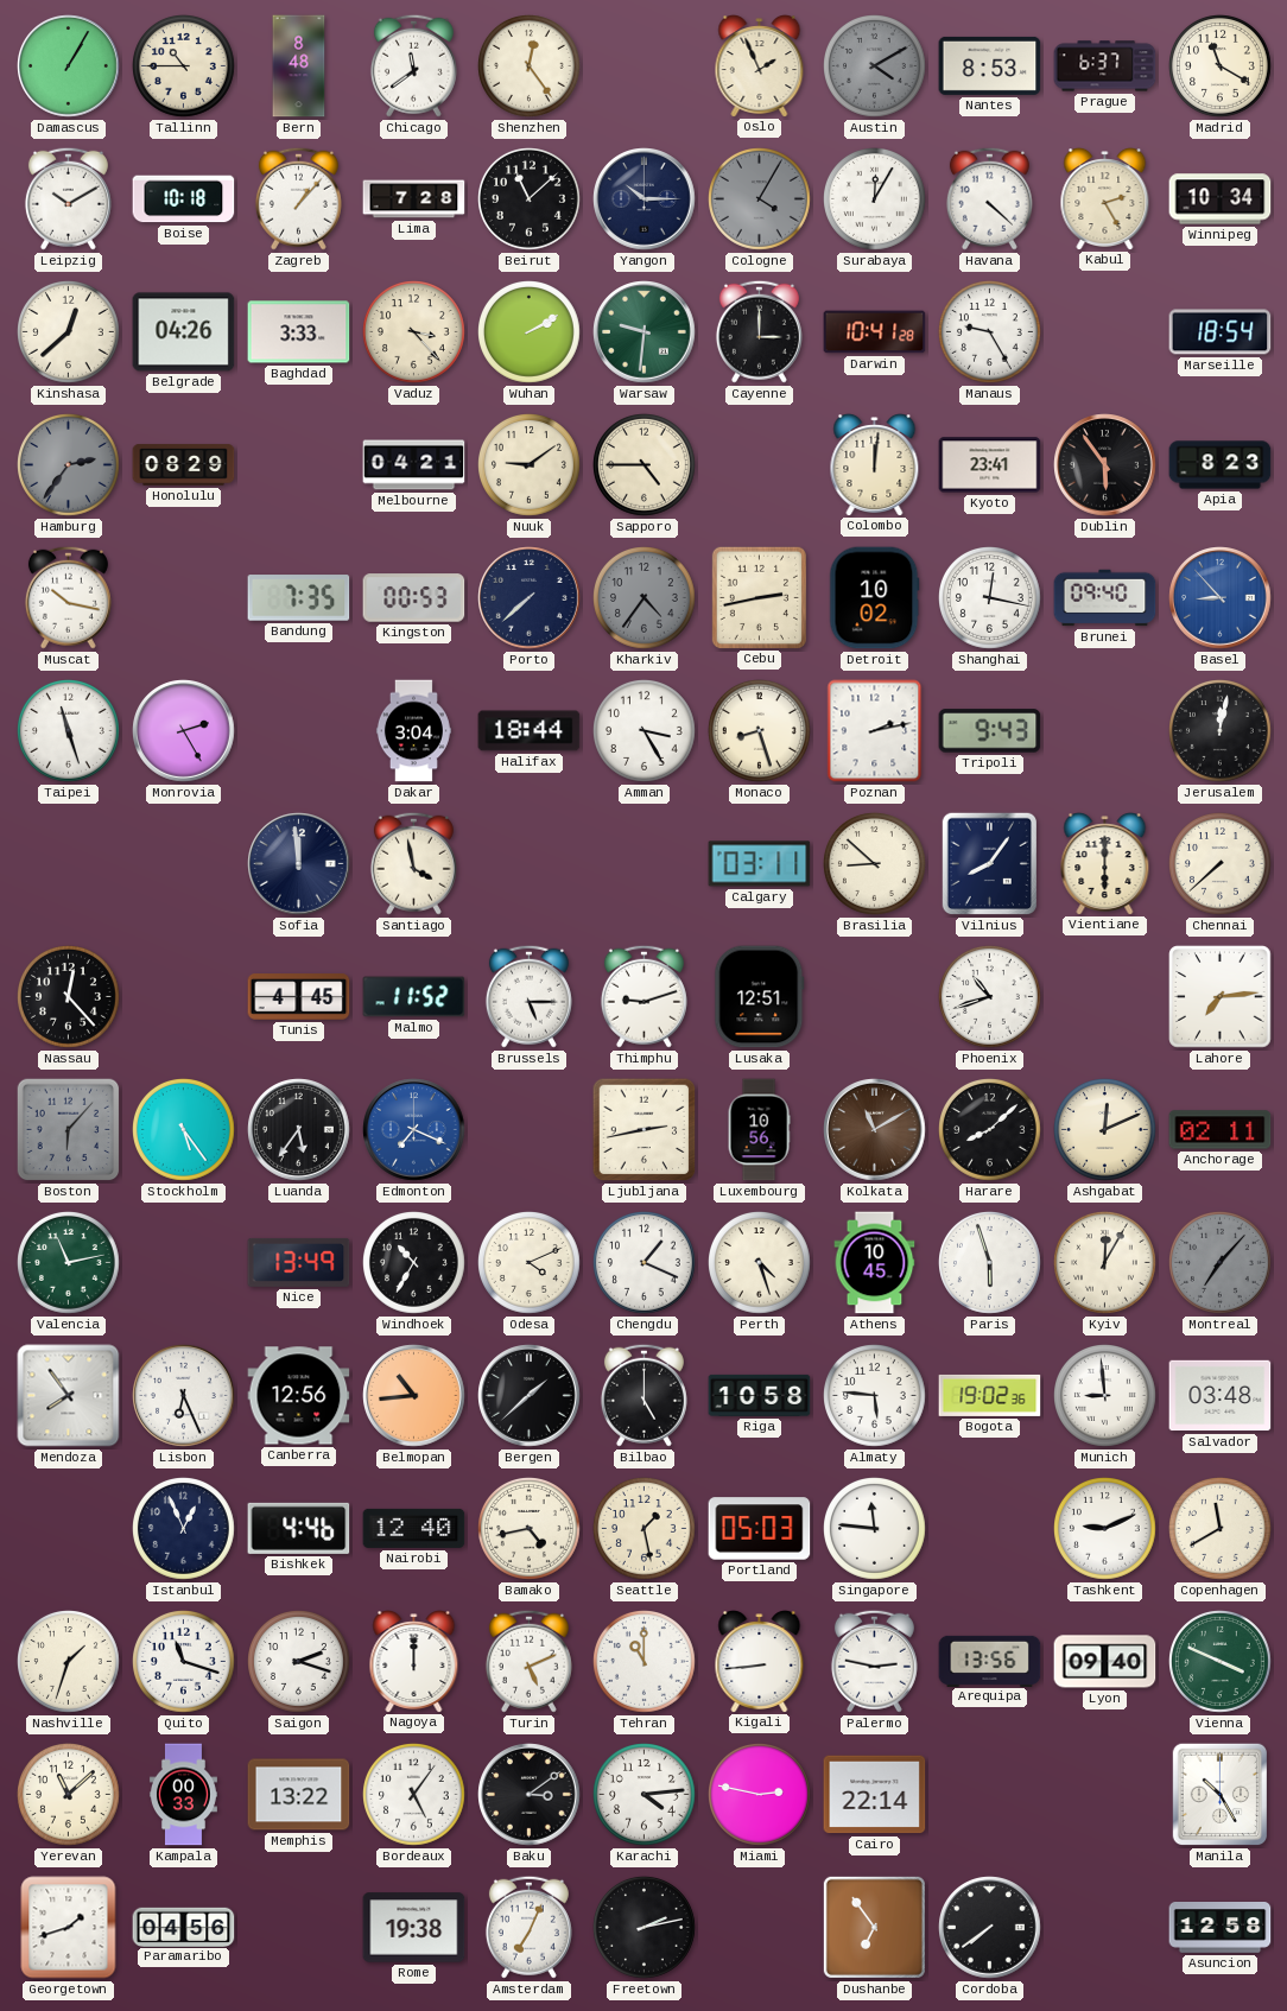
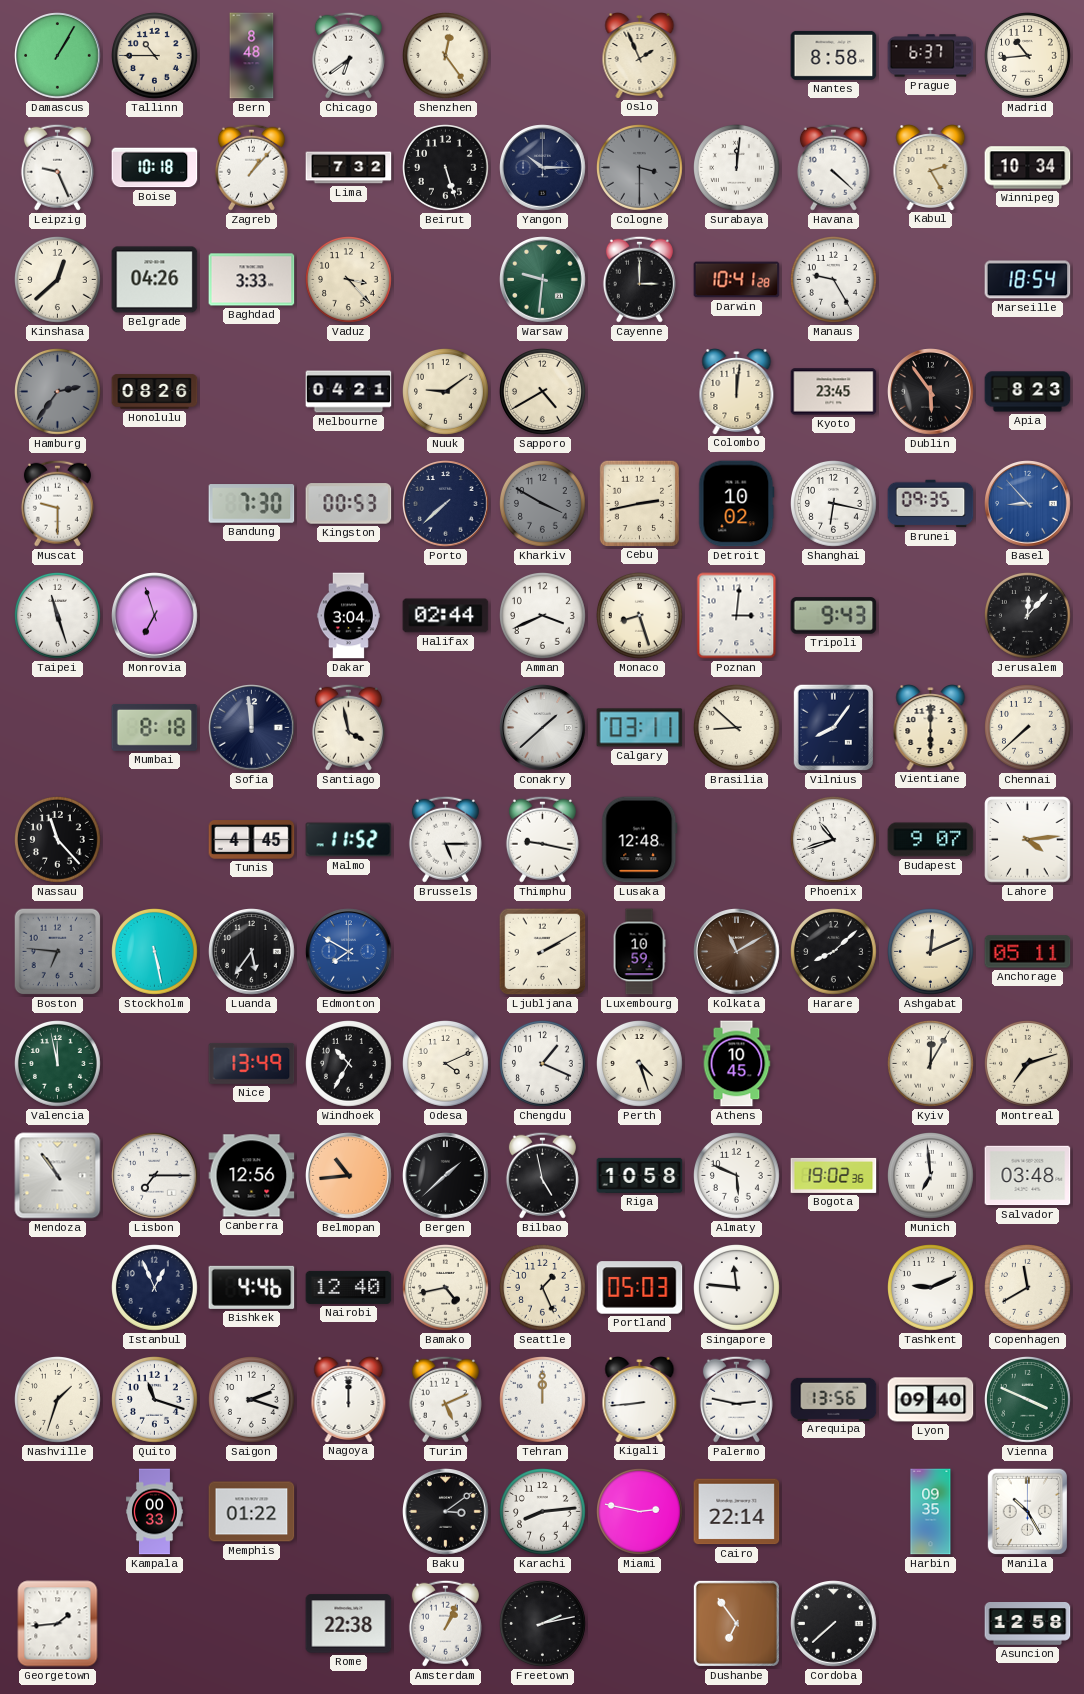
Chicago: 11:39 -> 6:39
Austin: 4:10 -> none
Nantes: 8:53 -> 8:58
Madrid: 11:20 -> 10:44
Leipzig: 10:10 -> 9:26
Lima: 7:28 -> 7:32
Beirut: 11:08 -> 5:27
Cologne: 4:05 -> 3:30
Surabaya: 12:05 -> 12:01
Wuhan: 2:10 -> none
Honolulu: 08:29 -> 08:26
Sapporo: 4:45 -> 4:40
Kyoto: 23:41 -> 23:45
Muscat: 10:17 -> 9:30
Bandung: 7:35 -> 7:30
Kharkiv: 4:36 -> 3:50
Shanghai: 12:17 -> 6:17
Brunei: 09:40 -> 09:35
Monrovia: 2:25 -> 6:57
Halifax: 18:44 -> 02:44
Amman: 3:25 -> 3:41
Poznan: 2:13 -> 3:01
Jerusalem: 12:02 -> 12:07
Mumbai: none -> 8:18
Conakry: none -> 1:38
Nassau: 12:23 -> 11:23
Thimphu: 9:12 -> 9:17
Lusaka: 12:51 -> 12:48
Budapest: none -> 9:07
Lahore: 7:14 -> 4:14
Boston: 6:07 -> 6:46
Stockholm: 5:24 -> 5:28
Edmonton: 7:19 -> 7:50
Ljubljana: 2:43 -> 2:10
Luxembourg: 10:56 -> 10:59
Anchorage: 02:11 -> 05:11
Valencia: 11:13 -> 11:58
Paris: 5:57 -> none
Montreal: 7:07 -> 7:12
Montreal dial: grey -> cream
Mendoza: 7:54 -> 10:54
Lisbon: 6:26 -> 7:15
Bilbao: 5:00 -> 4:58
Almaty: 5:46 -> 5:49
Munich: 8:59 -> 6:59
Seattle: 1:28 -> 1:26
Tehran: 11:00 -> 12:00
Yerevan: 11:08 -> none
Memphis: 13:22 -> 01:22
Bordeaux: 5:06 -> none
Karachi: 4:14 -> 8:14
Harbin: none -> 09:35
Georgetown: 1:42 -> 1:44
Paramaribo: 04:56 -> none
Rome: 19:38 -> 22:38
Amsterdam: 7:04 -> 1:04
Cordoba: 7:39 -> 7:38
